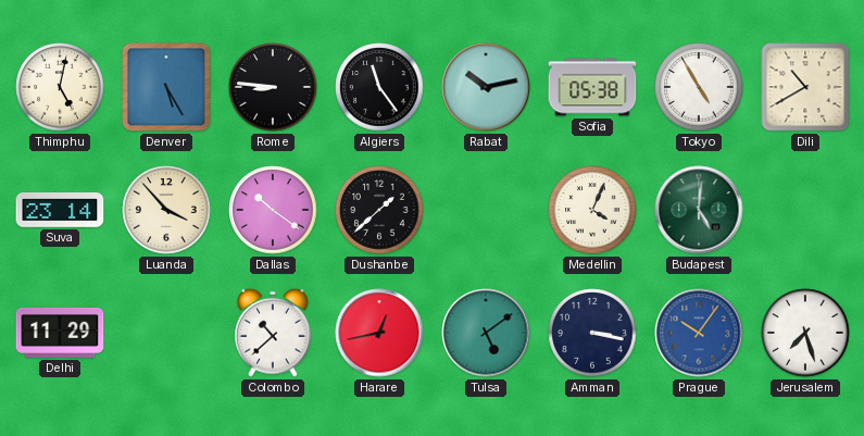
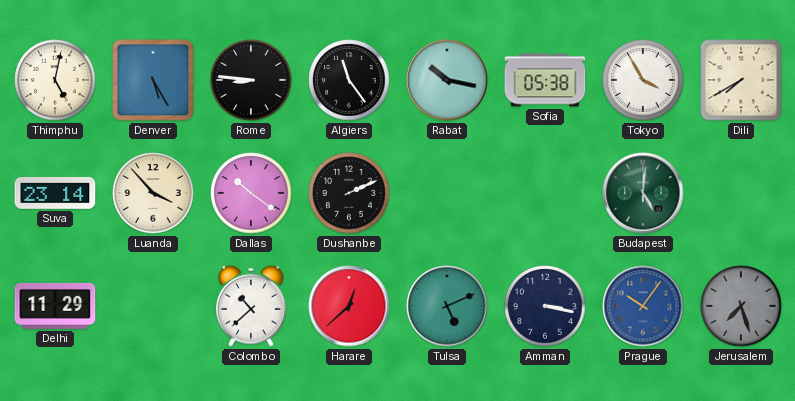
Rabat: 10:13 -> 10:17
Tokyo: 4:55 -> 3:55
Dili: 10:40 -> 7:40
Dushanbe: 1:38 -> 2:11
Medellin: 4:04 -> none
Harare: 12:43 -> 12:38
Tulsa: 5:09 -> 5:11
Jerusalem dial: white -> grey
